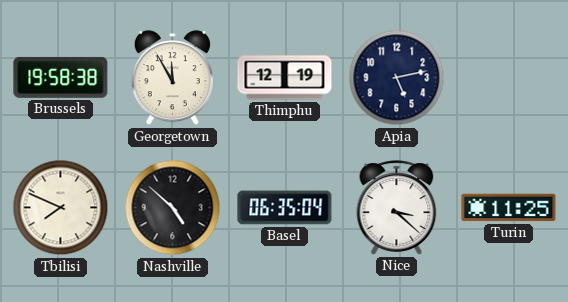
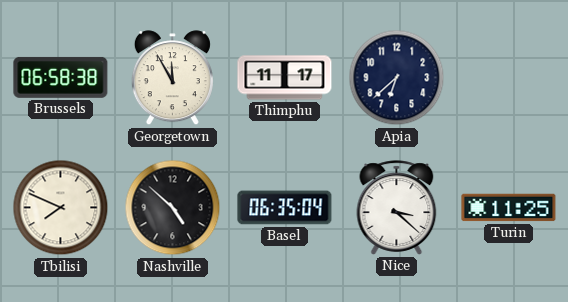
Brussels: 19:58 -> 06:58
Thimphu: 12:19 -> 11:17
Apia: 5:13 -> 6:38
